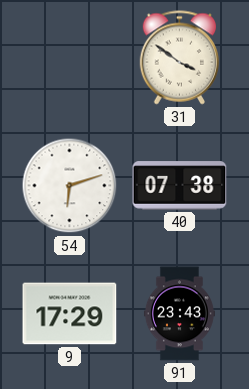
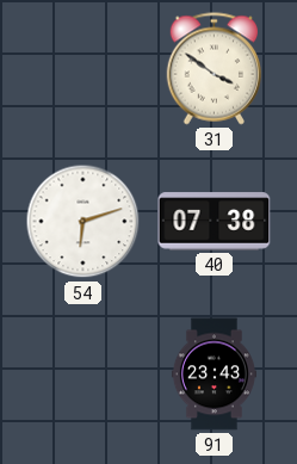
9: 17:29 -> none
